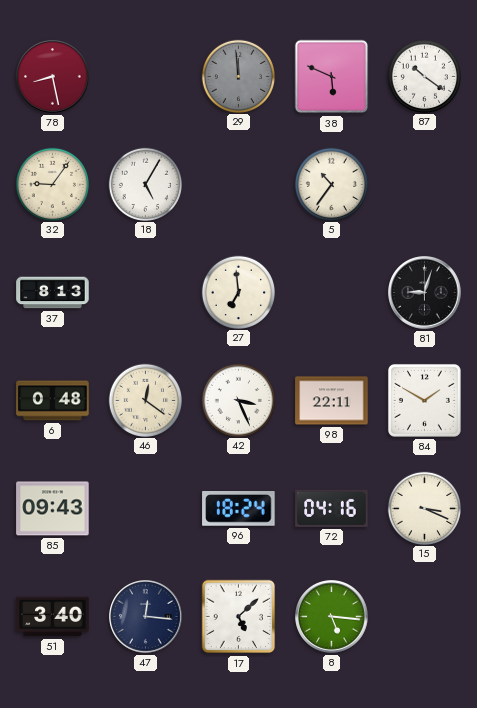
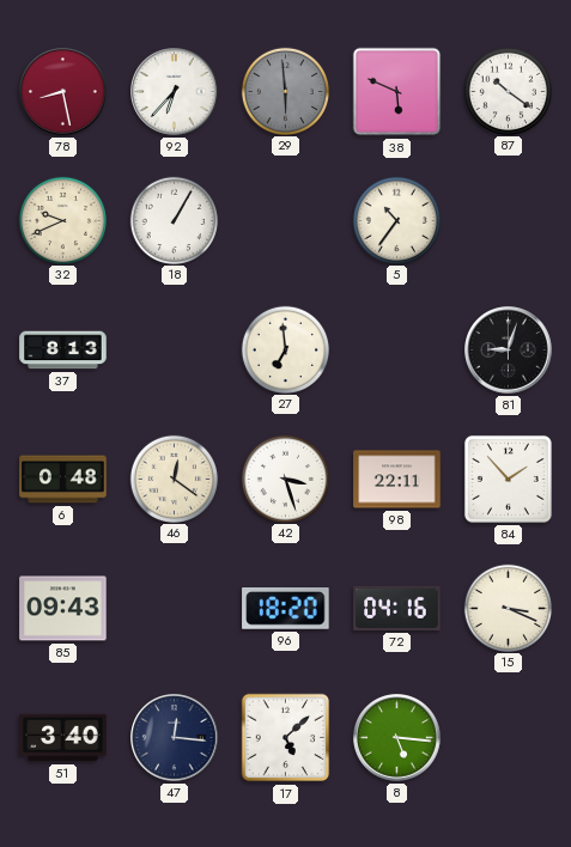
92: none -> 6:37
29: 11:59 -> 5:59
32: 9:06 -> 9:41
18: 5:05 -> 1:05
42: 3:26 -> 3:27
84: 1:50 -> 1:53
96: 18:24 -> 18:20
